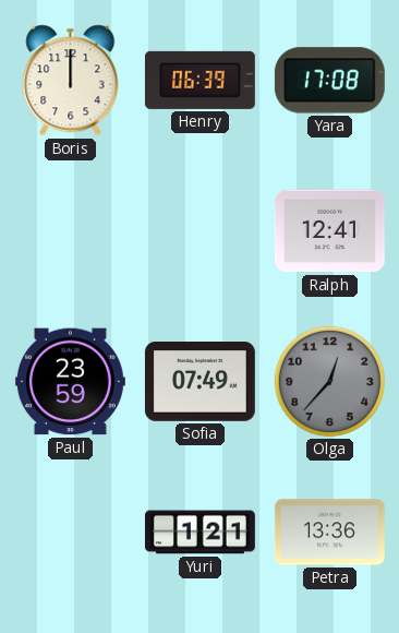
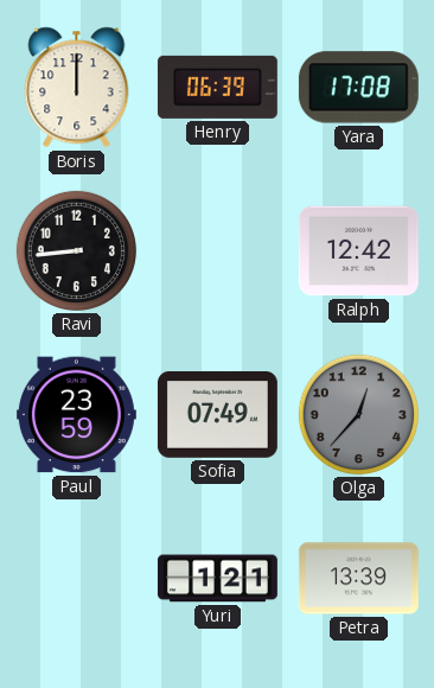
Ravi: none -> 8:44
Ralph: 12:41 -> 12:42
Petra: 13:36 -> 13:39
